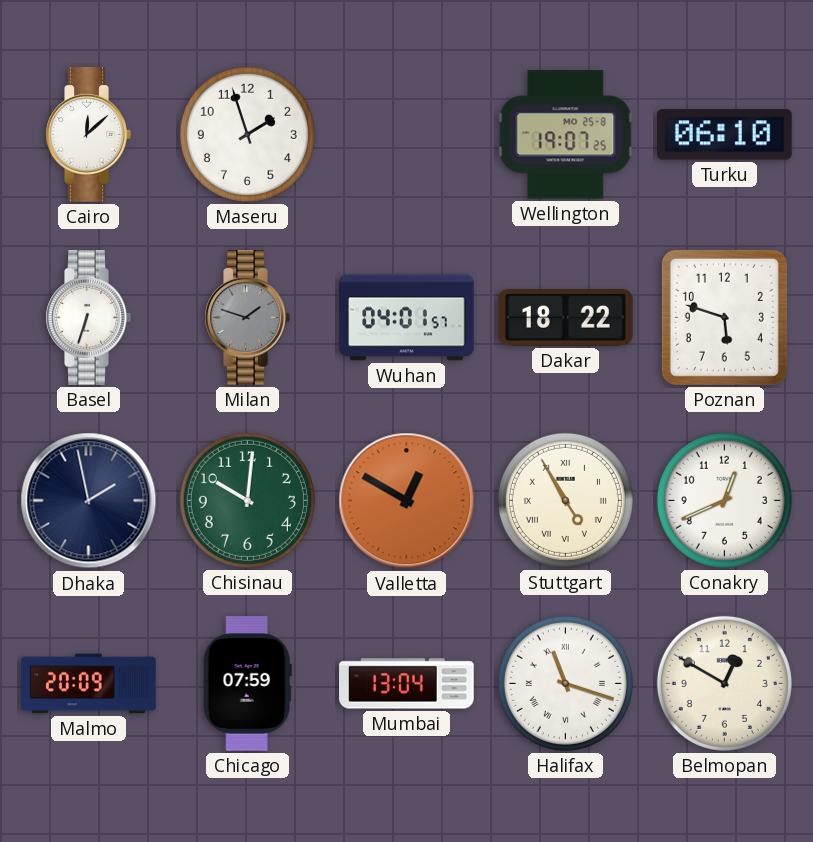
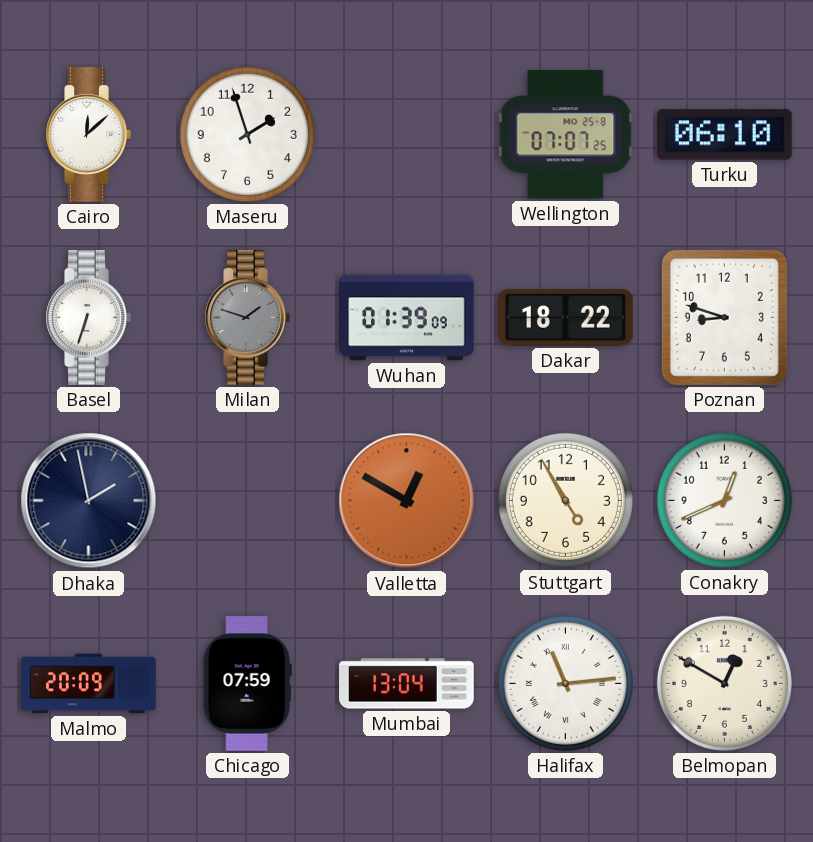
Wellington: 19:07 -> 07:07
Wuhan: 04:01 -> 01:39
Poznan: 5:48 -> 8:48
Chisinau: 10:01 -> none
Stuttgart numerals: Roman -> Arabic
Halifax: 11:18 -> 11:14
